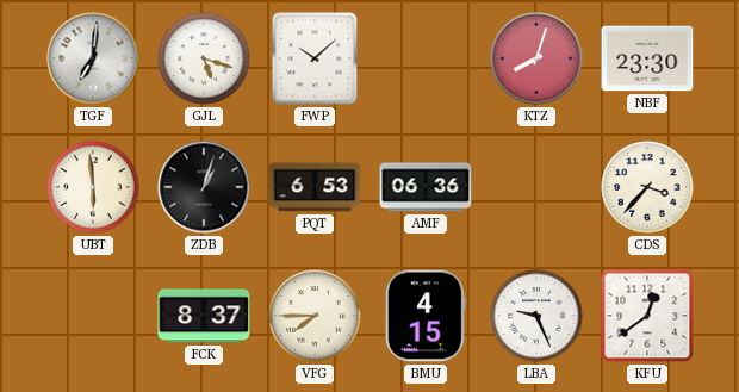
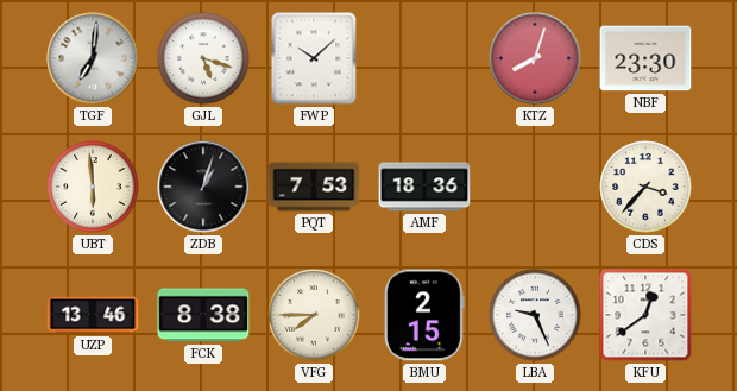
PQT: 6:53 -> 7:53
AMF: 06:36 -> 18:36
UZP: none -> 13:46
FCK: 8:37 -> 8:38
BMU: 4:15 -> 2:15
